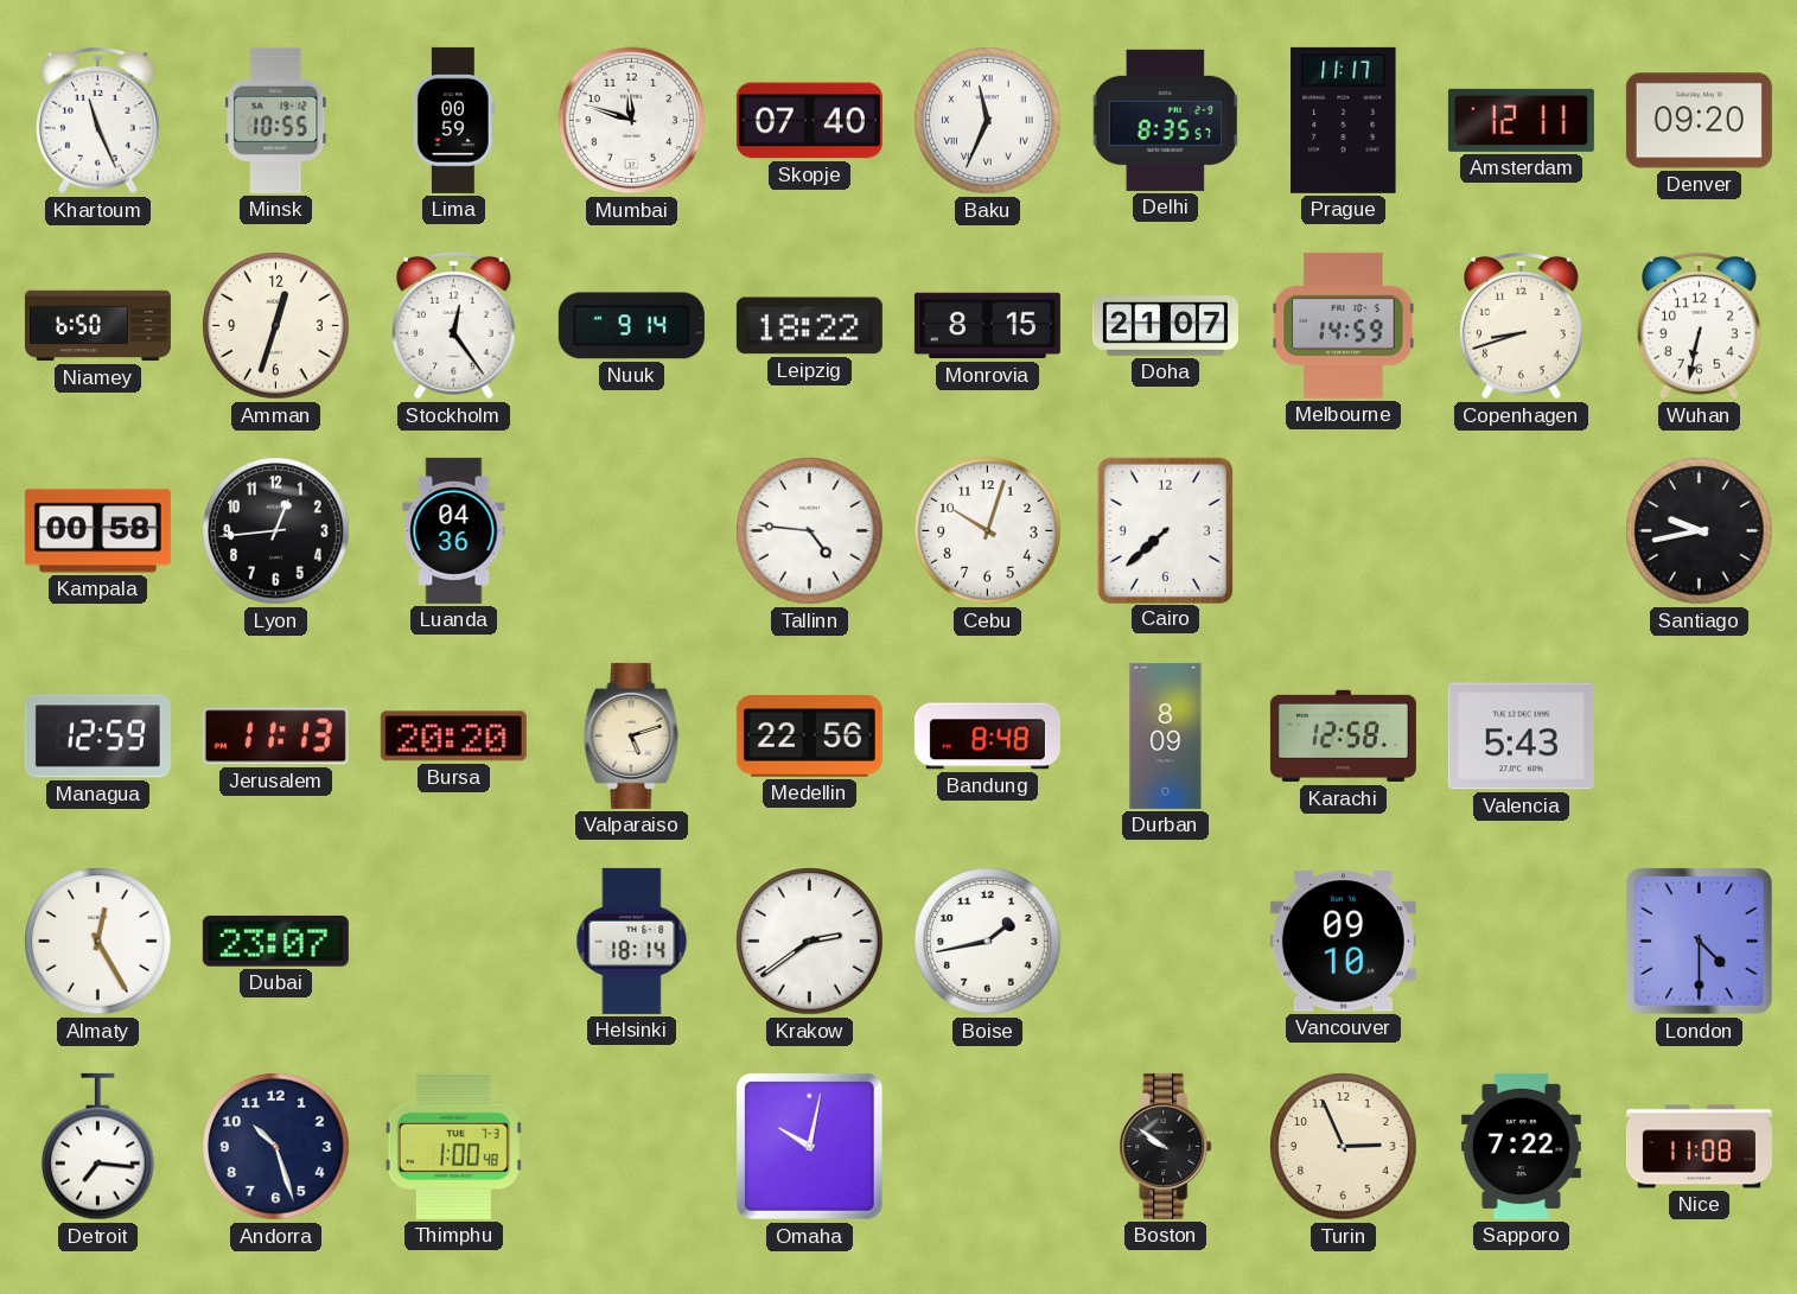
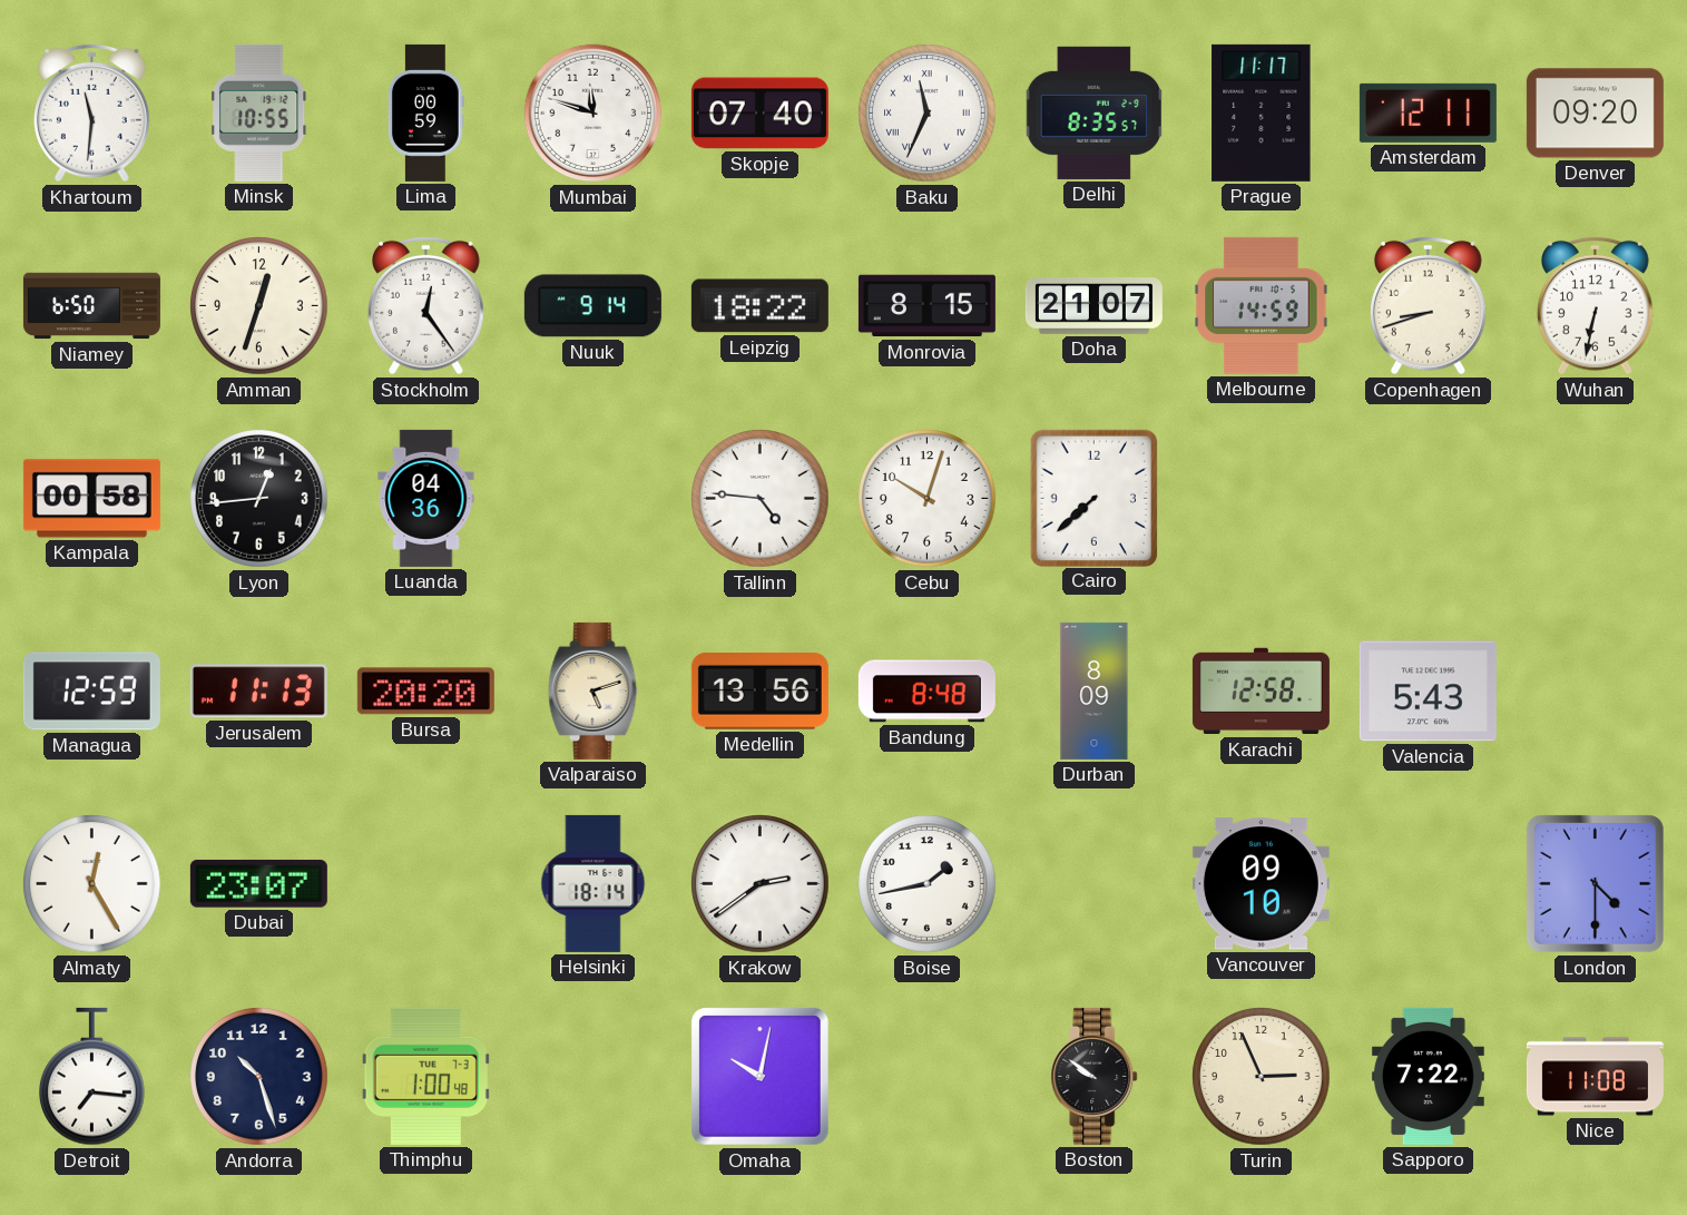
Khartoum: 11:26 -> 11:31
Santiago: 9:43 -> none
Medellin: 22:56 -> 13:56
